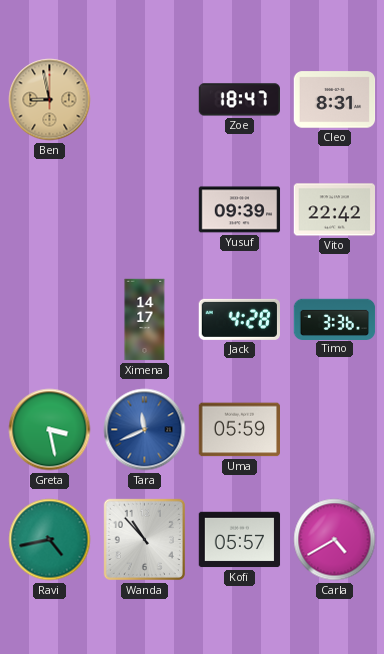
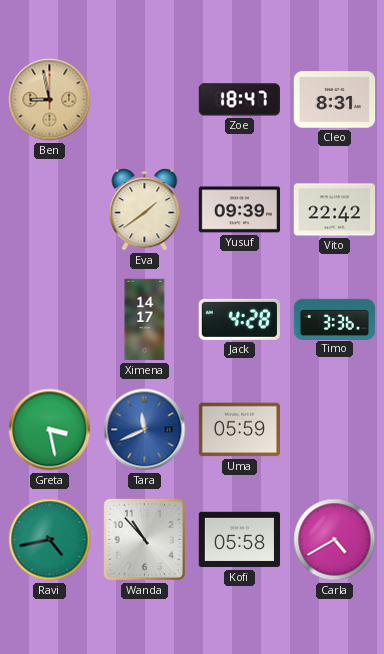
Eva: none -> 1:39
Kofi: 05:57 -> 05:58
